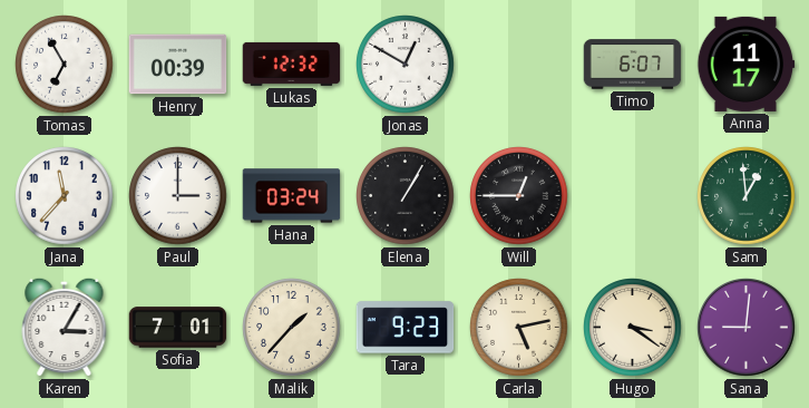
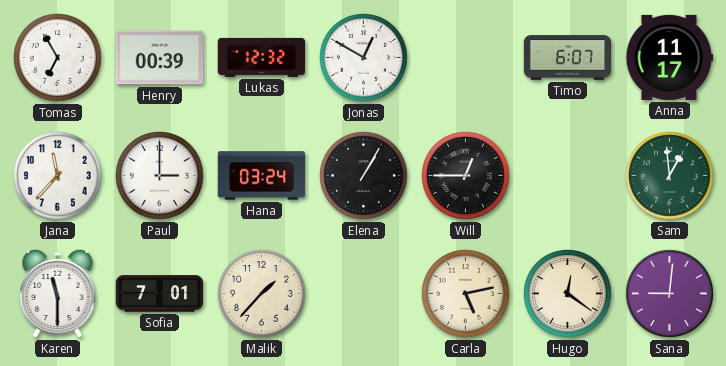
Karen: 3:05 -> 11:30
Tara: 9:23 -> none
Hugo: 3:21 -> 12:21
